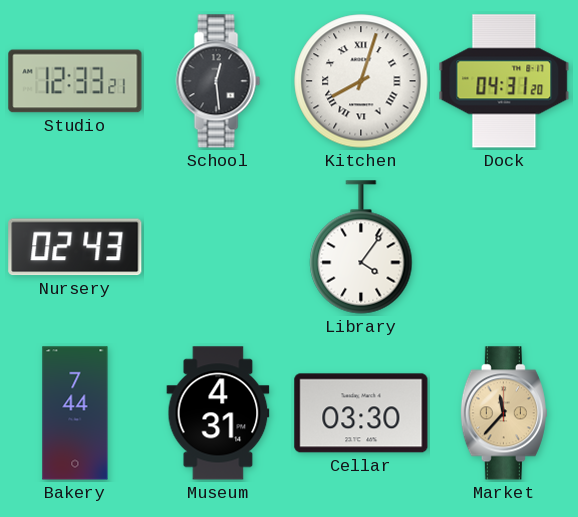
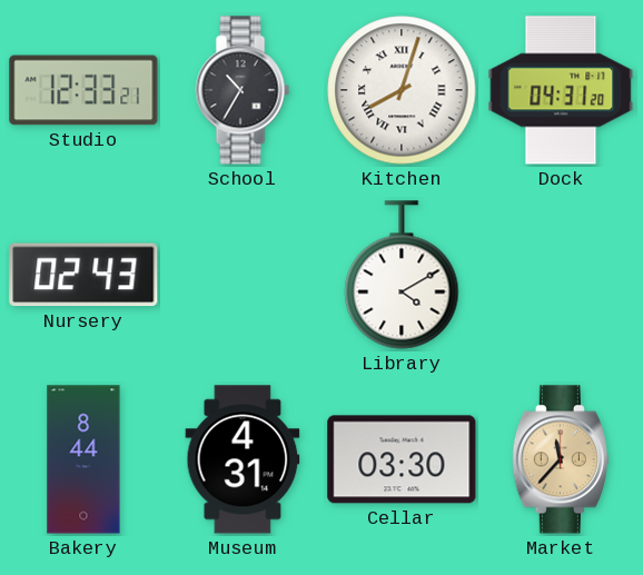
School: 12:29 -> 10:35
Library: 4:06 -> 4:10
Bakery: 7:44 -> 8:44
